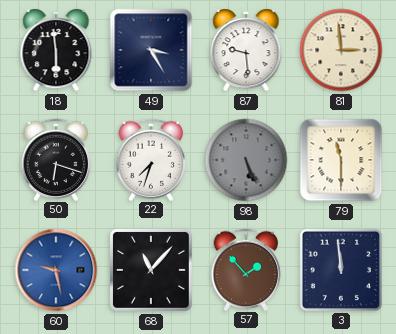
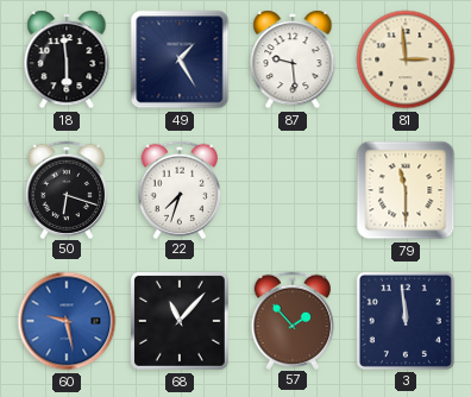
49: 3:25 -> 1:25
98: 5:26 -> none
